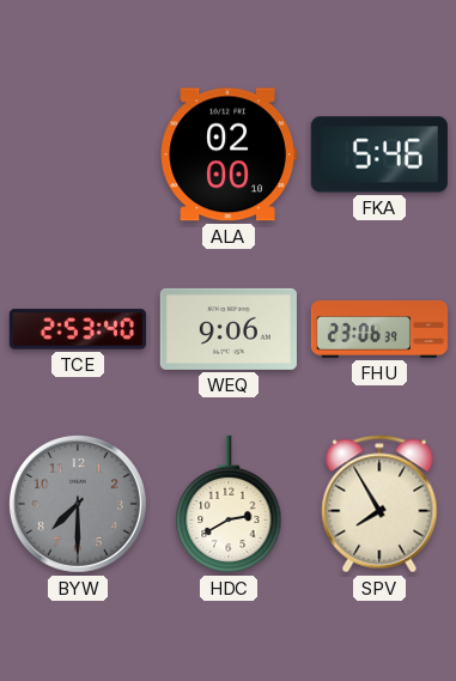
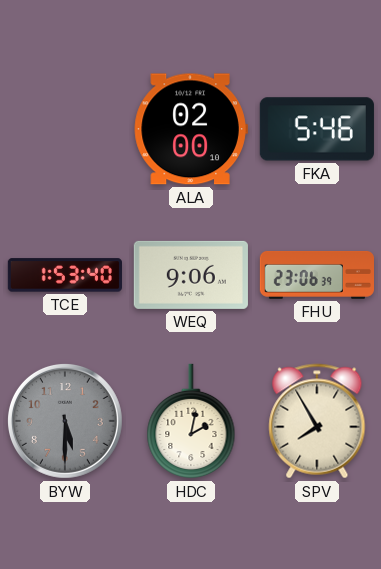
TCE: 2:53 -> 1:53
BYW: 7:30 -> 5:30
HDC: 2:40 -> 2:02
